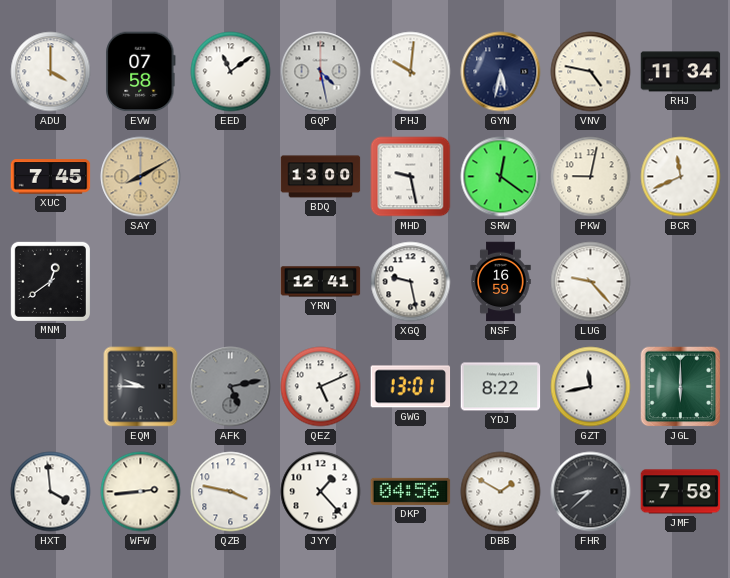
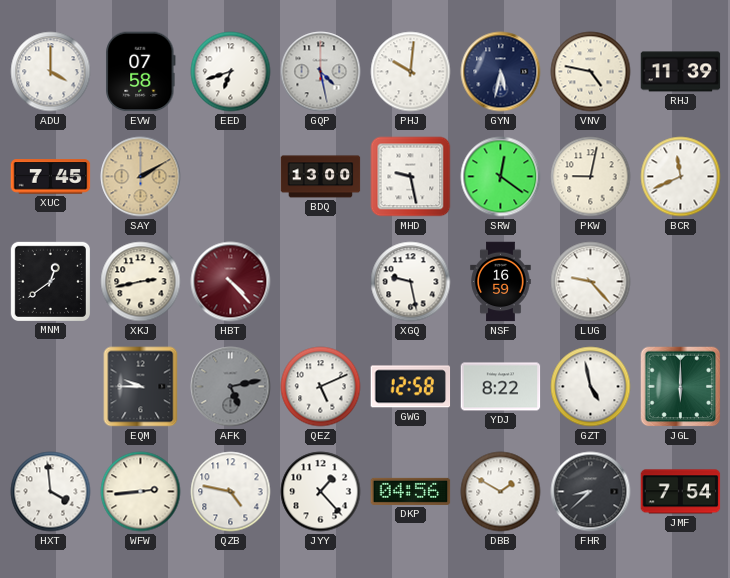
EED: 11:09 -> 6:42
RHJ: 11:34 -> 11:39
SAY: 8:10 -> 2:10
XKJ: none -> 2:43
HBT: none -> 4:23
YRN: 12:41 -> none
GWG: 13:01 -> 12:58
GZT: 11:43 -> 4:58
QZB: 3:47 -> 4:47
JMF: 7:58 -> 7:54
